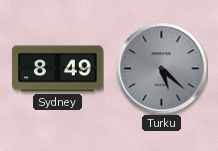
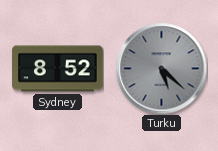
Sydney: 8:49 -> 8:52
